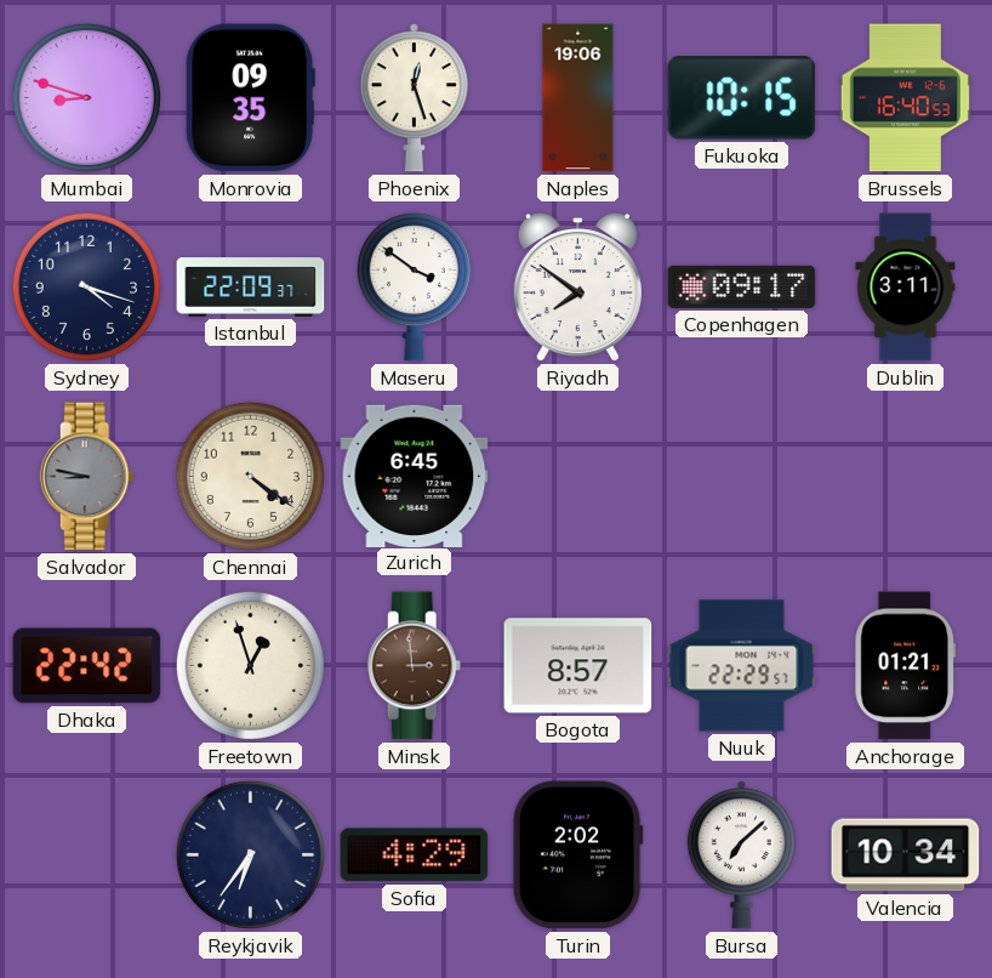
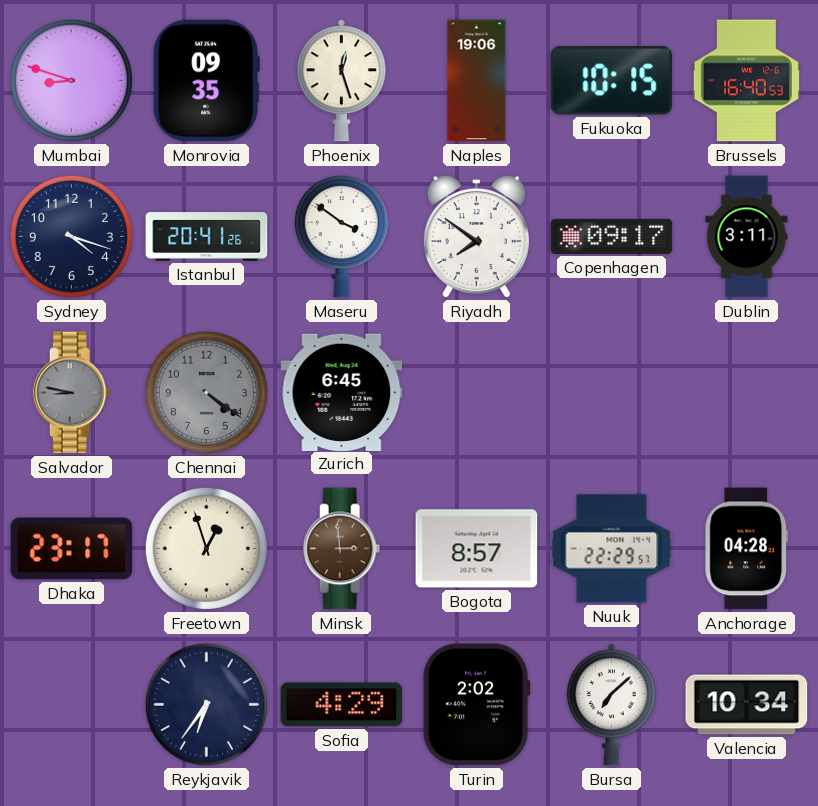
Istanbul: 22:09 -> 20:41
Chennai dial: cream -> grey
Dhaka: 22:42 -> 23:17
Anchorage: 01:21 -> 04:28
